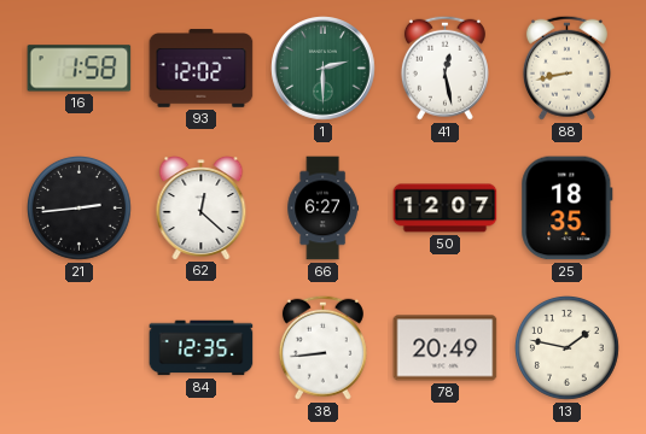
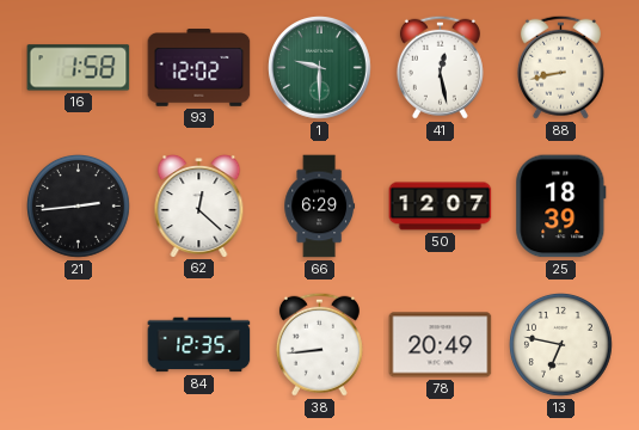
1: 2:30 -> 9:30
66: 6:27 -> 6:29
25: 18:35 -> 18:39
13: 1:47 -> 6:47
